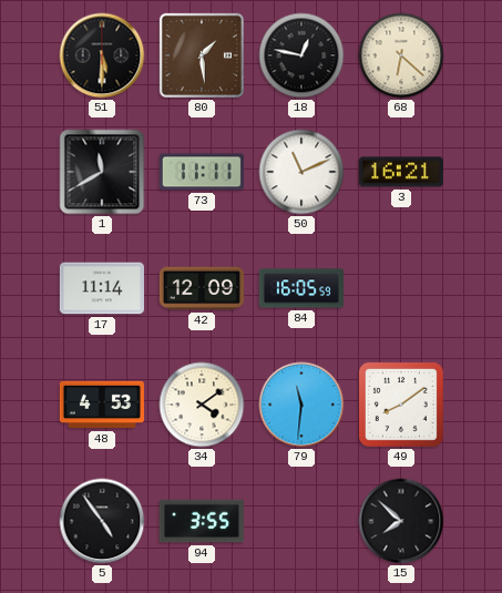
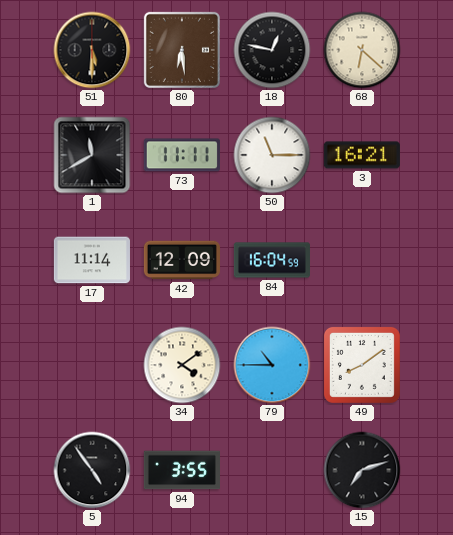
80: 1:29 -> 6:29
50: 11:11 -> 11:15
84: 16:05 -> 16:04
48: 4:53 -> none
79: 11:31 -> 10:45
15: 7:52 -> 7:12
